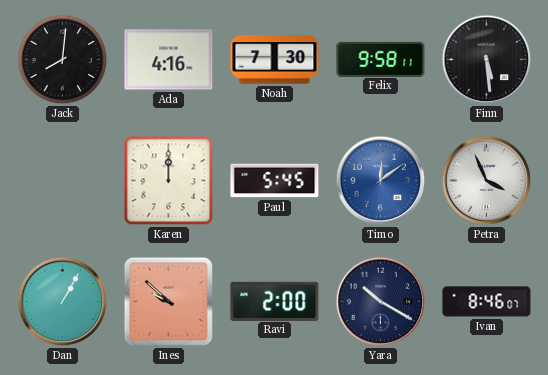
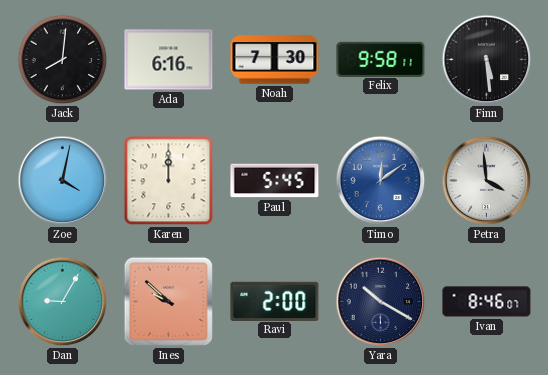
Ada: 4:16 -> 6:16
Zoe: none -> 4:02
Petra: 3:56 -> 3:59
Dan: 1:05 -> 9:05
